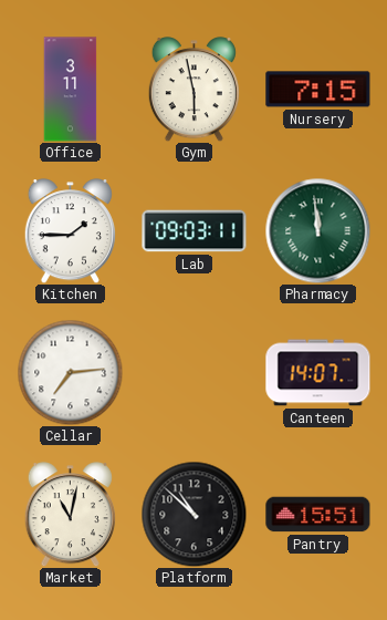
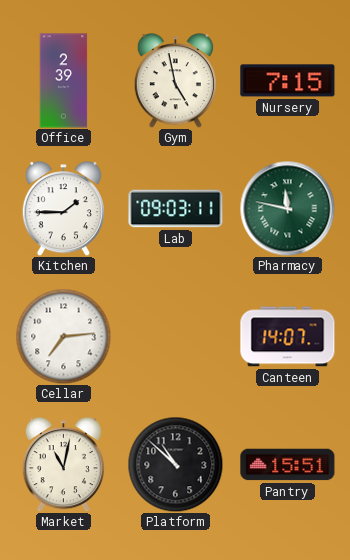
Office: 3:11 -> 2:39
Gym: 5:58 -> 4:58
Pharmacy: 11:59 -> 11:47
